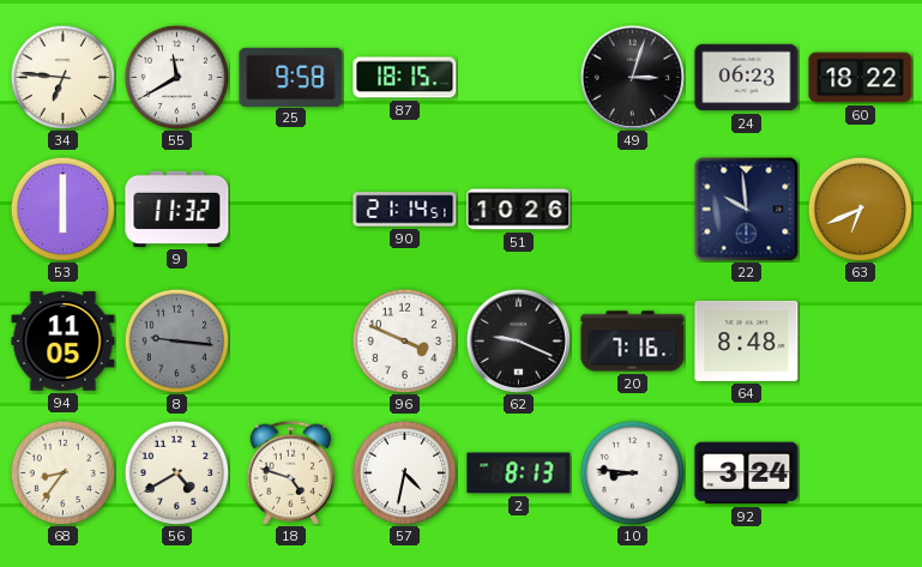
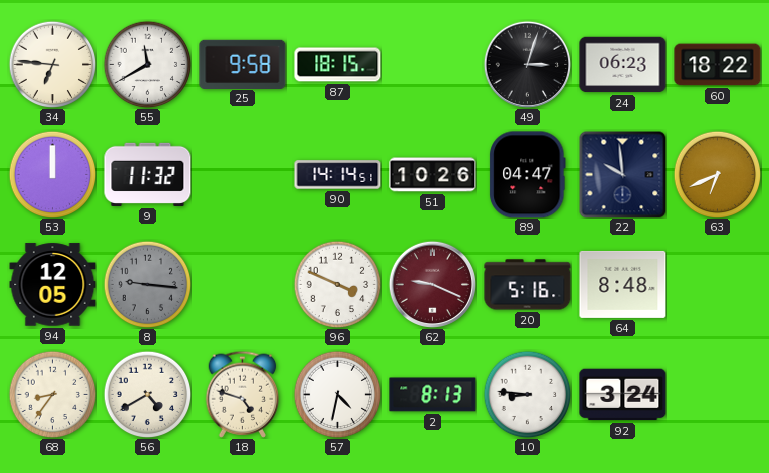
53: 6:00 -> 12:00
90: 21:14 -> 14:14
89: none -> 04:47
94: 11:05 -> 12:05
62 dial: black -> burgundy
20: 7:16 -> 5:16
